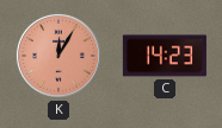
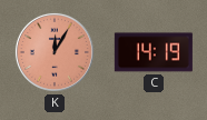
C: 14:23 -> 14:19
